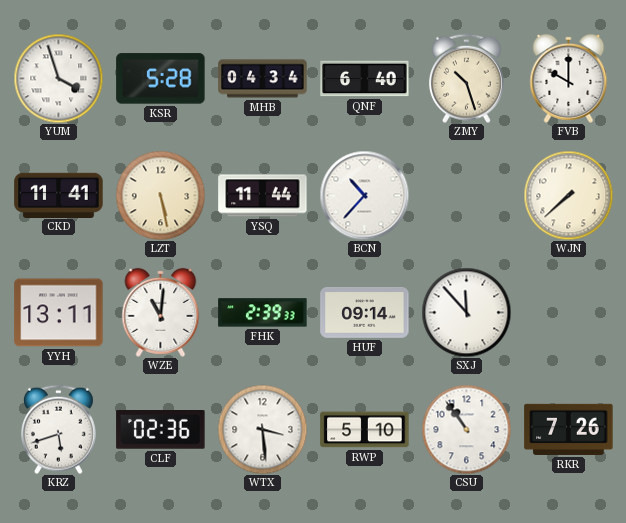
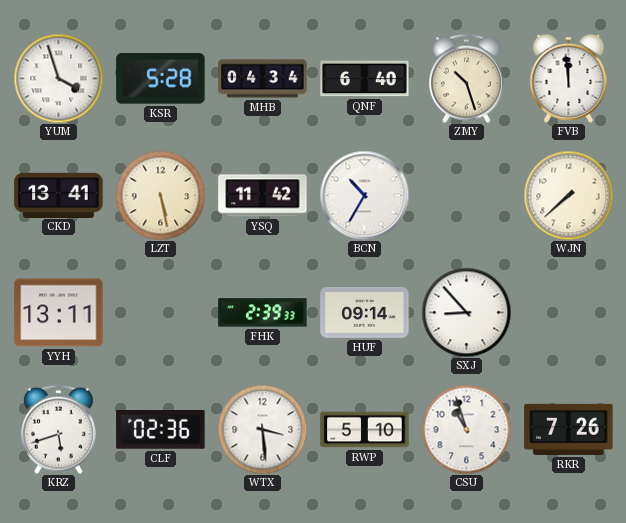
FVB: 10:00 -> 11:59
CKD: 11:41 -> 13:41
YSQ: 11:44 -> 11:42
BCN: 10:37 -> 10:35
WZE: 11:01 -> none
SXJ: 11:53 -> 8:53
CSU: 10:54 -> 10:57
